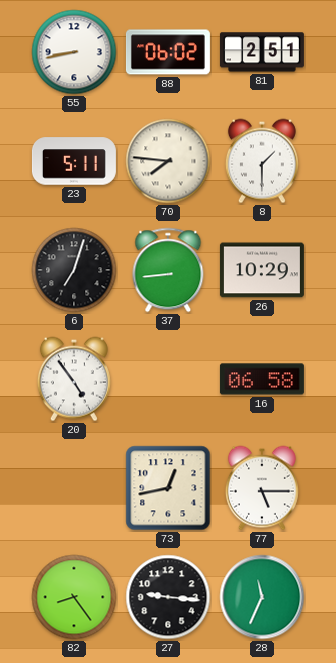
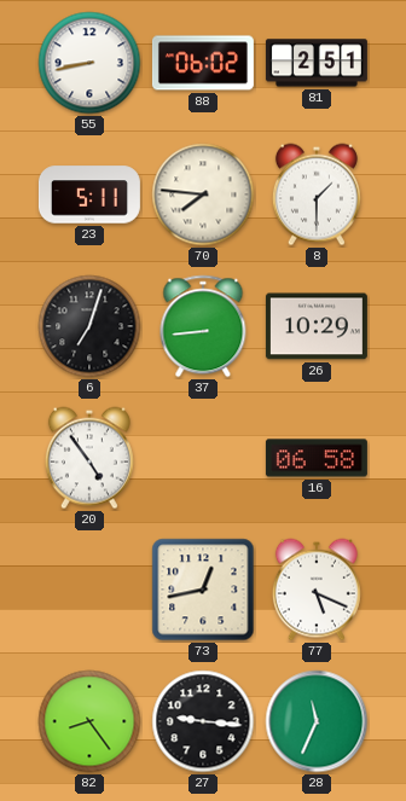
77: 5:15 -> 5:19
